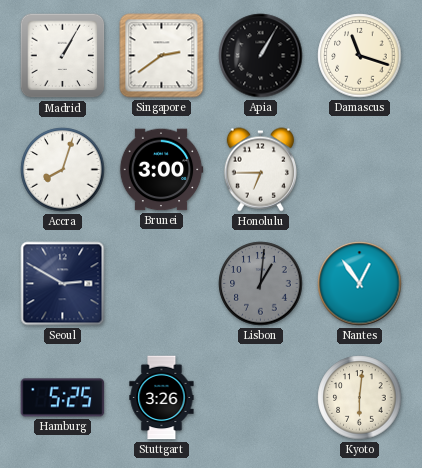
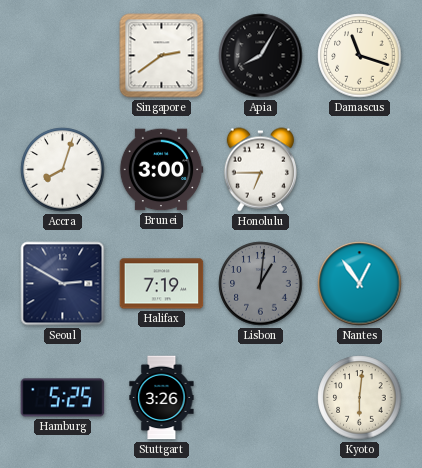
Madrid: 1:05 -> none
Apia: 1:05 -> 8:05
Halifax: none -> 7:19
